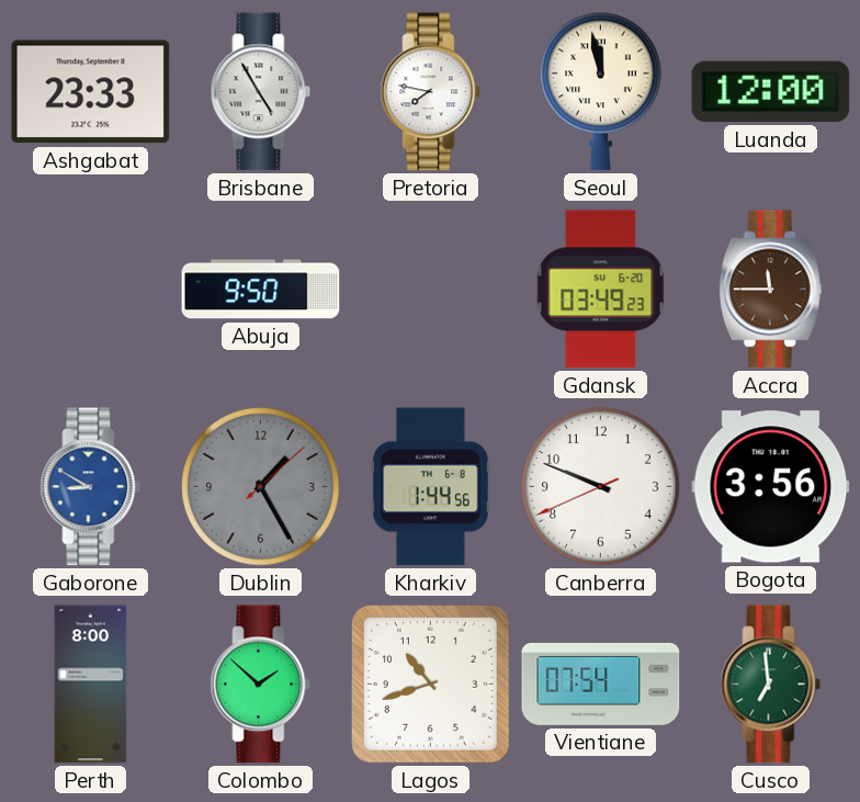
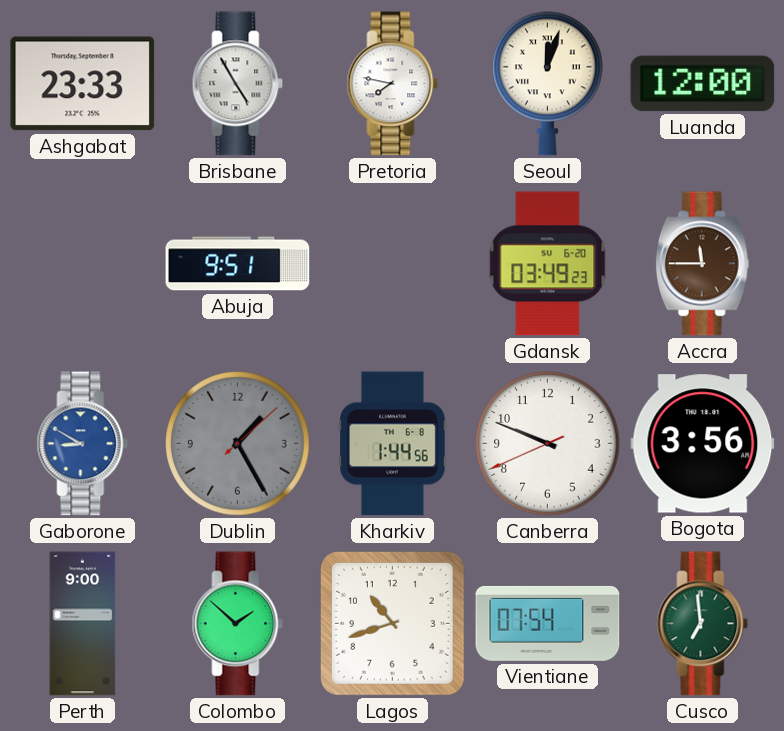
Seoul: 11:58 -> 12:03
Abuja: 9:50 -> 9:51
Perth: 8:00 -> 9:00
